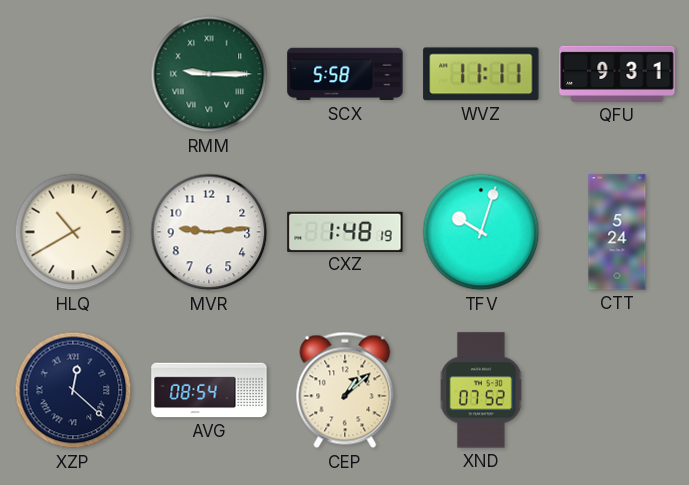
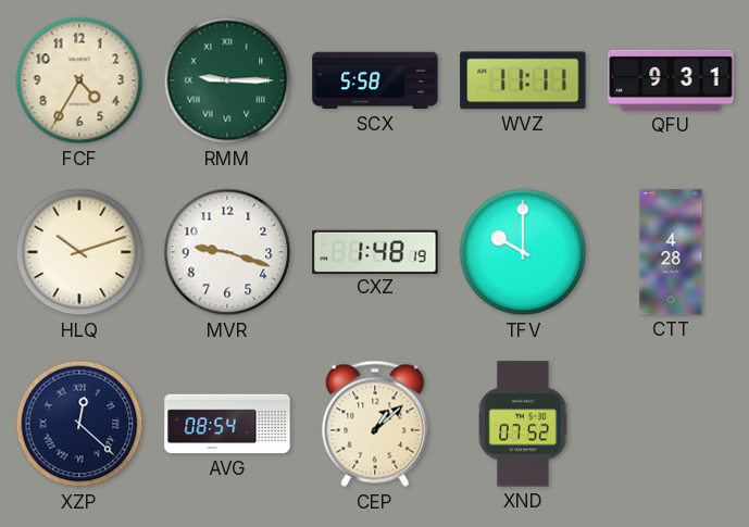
FCF: none -> 4:35
HLQ: 10:40 -> 10:12
MVR: 9:14 -> 9:18
TFV: 10:03 -> 10:00
CTT: 5:24 -> 4:28
